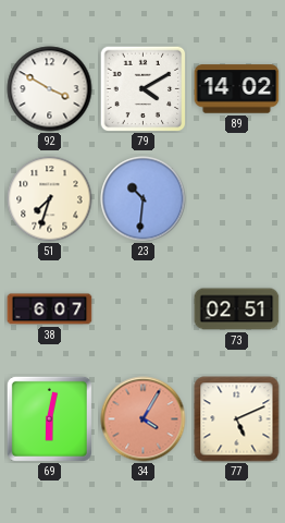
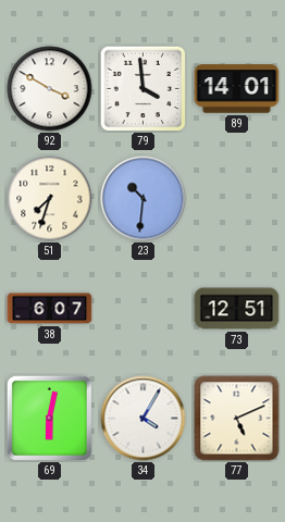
79: 4:10 -> 3:59
89: 14:02 -> 14:01
73: 02:51 -> 12:51
34 dial: salmon -> white
